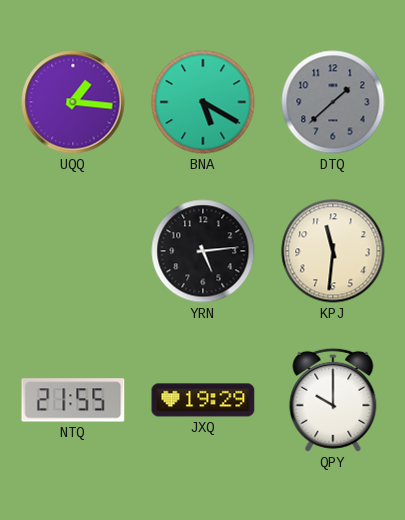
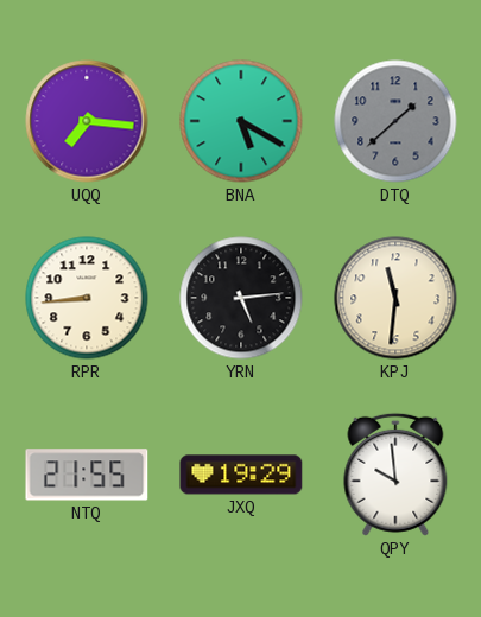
UQQ: 1:16 -> 7:16
RPR: none -> 8:44
QPY: 10:00 -> 9:59
